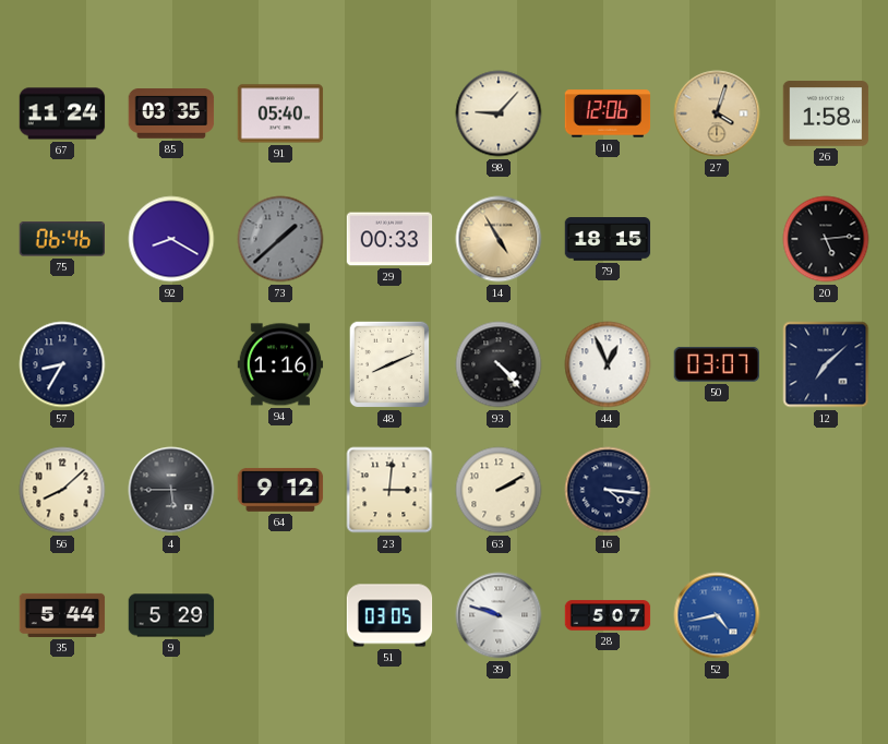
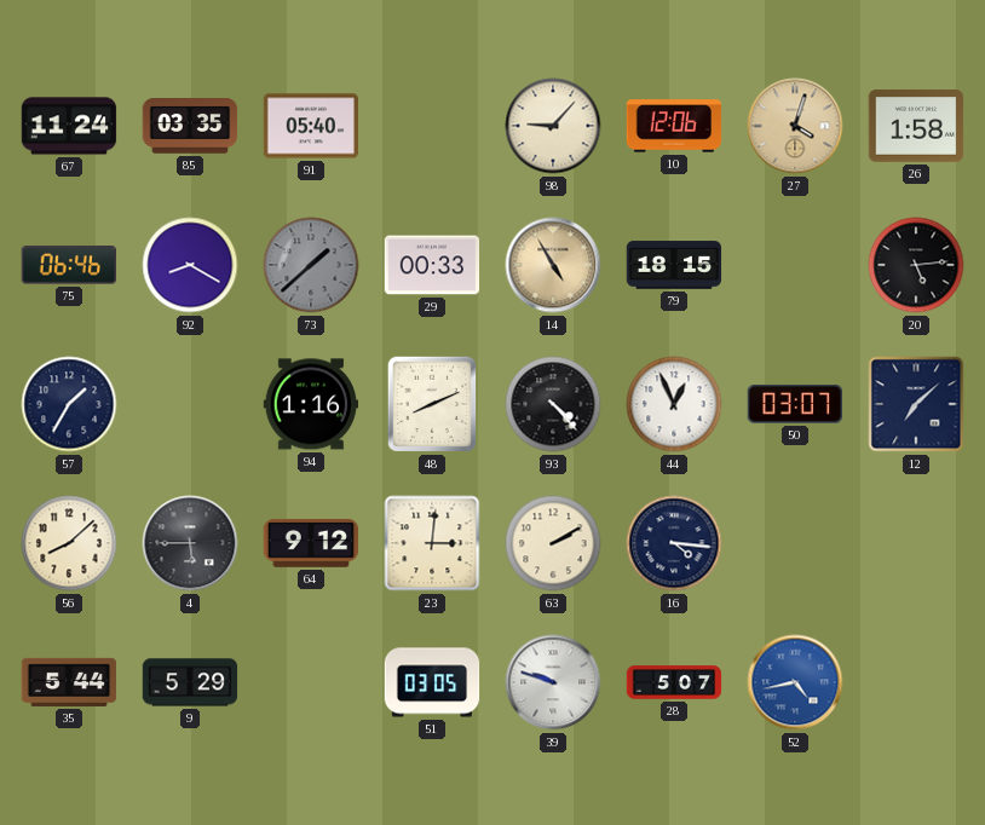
57: 8:35 -> 1:35
